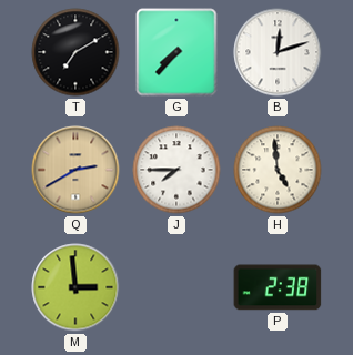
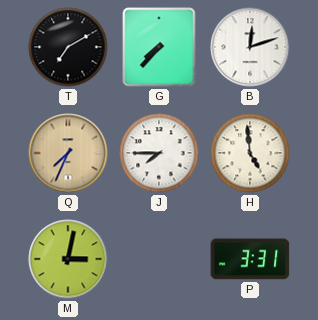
Q: 2:40 -> 7:34
M: 2:59 -> 3:02
P: 2:38 -> 3:31
